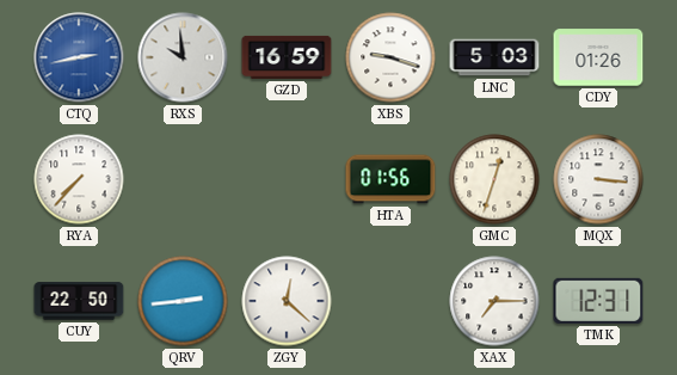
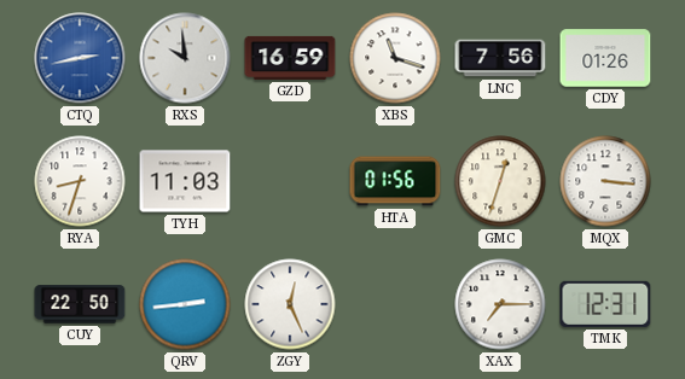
XBS: 9:18 -> 11:18
LNC: 5:03 -> 7:56
RYA: 7:37 -> 8:33
TYH: none -> 11:03
ZGY: 12:22 -> 12:26
